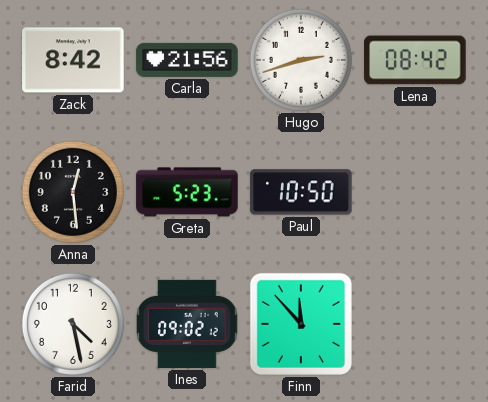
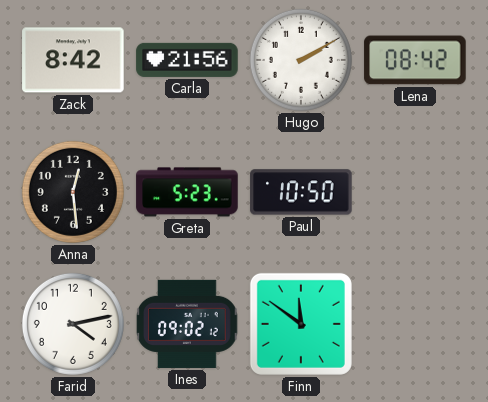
Hugo: 2:42 -> 2:10
Farid: 4:28 -> 4:13
Finn: 11:53 -> 11:51
